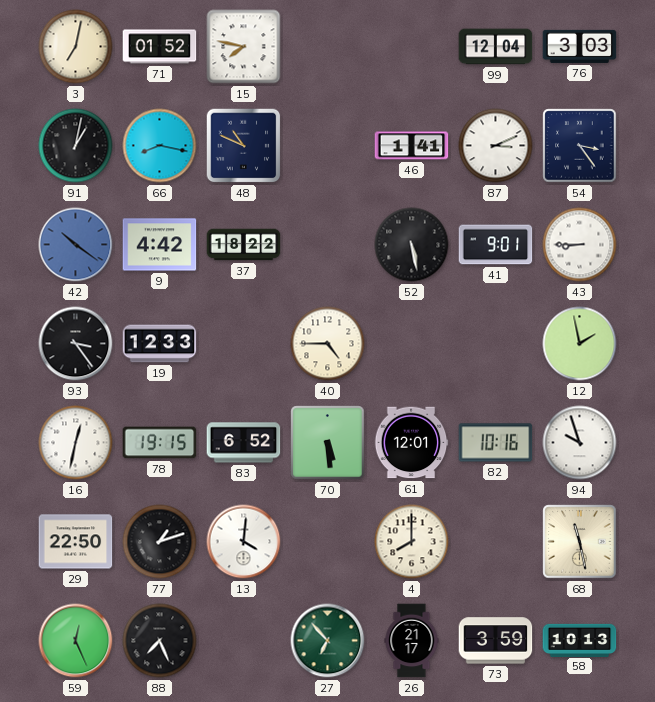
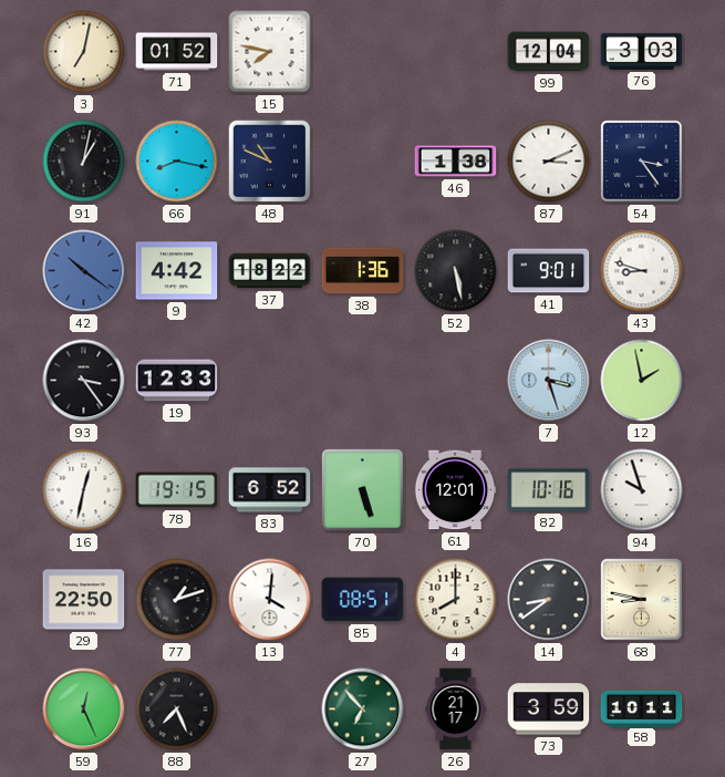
46: 1:41 -> 1:38
38: none -> 1:36
43: 8:45 -> 8:48
40: 4:45 -> none
7: none -> 3:27
70: 5:29 -> 5:27
85: none -> 08:51
14: none -> 8:39
68: 11:28 -> 8:47
58: 10:13 -> 10:11
